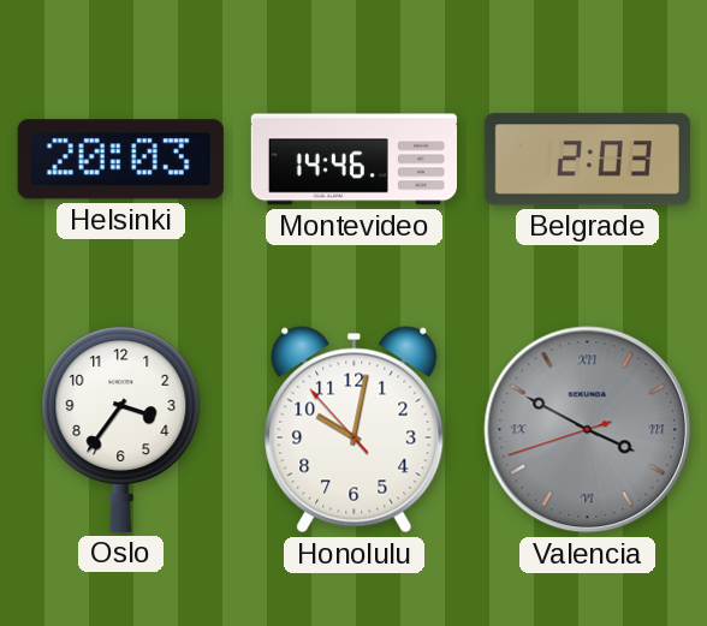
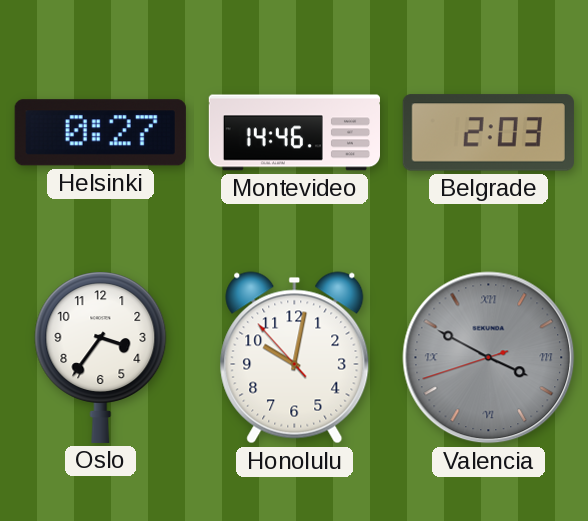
Helsinki: 20:03 -> 0:27
